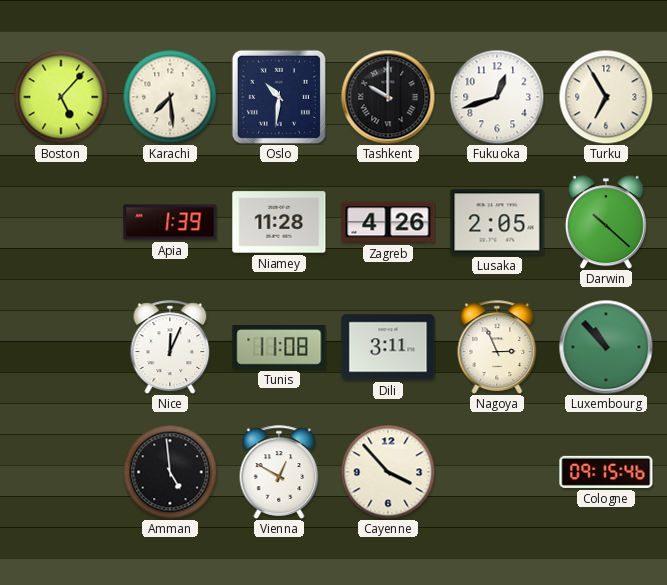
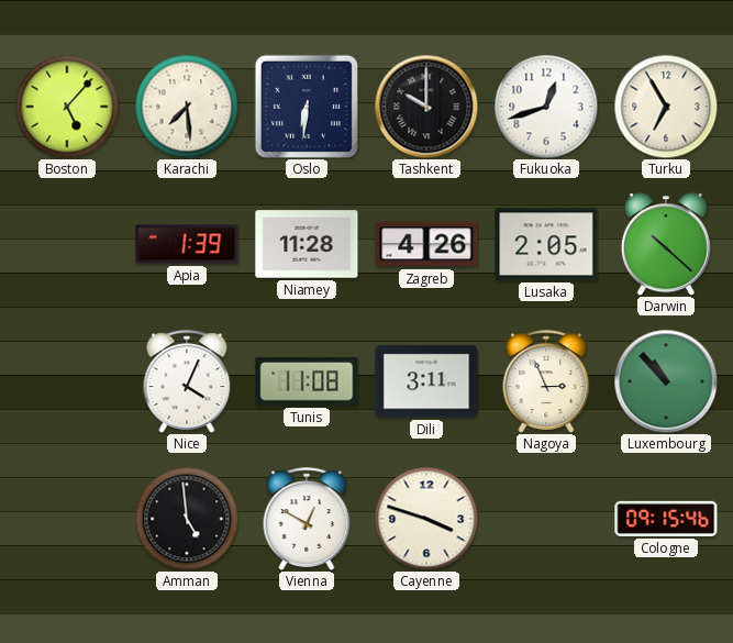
Oslo: 10:31 -> 6:31
Nice: 12:04 -> 4:04
Cayenne: 3:53 -> 3:48
